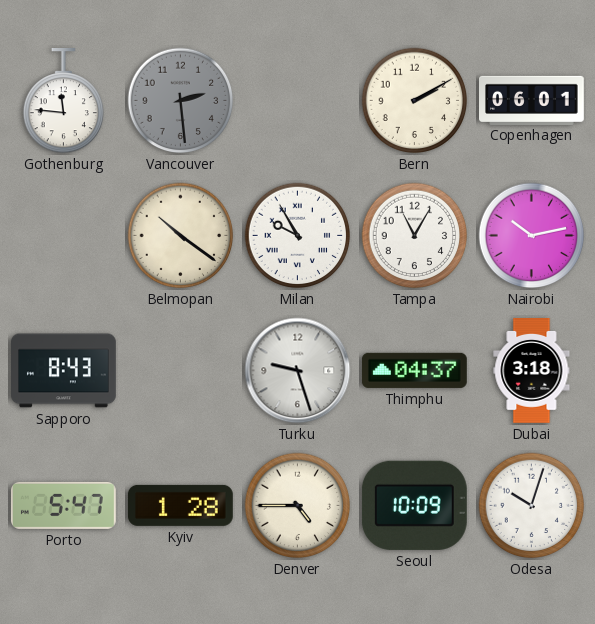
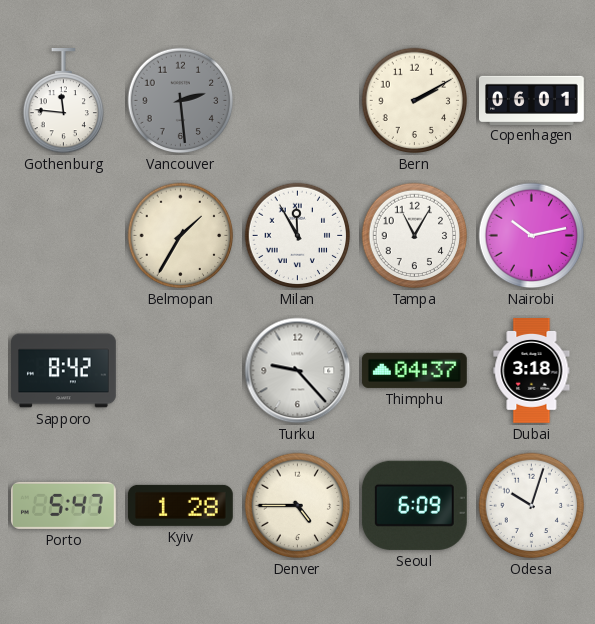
Belmopan: 10:21 -> 1:35
Milan: 9:55 -> 11:55
Sapporo: 8:43 -> 8:42
Turku: 9:27 -> 9:23
Seoul: 10:09 -> 6:09
